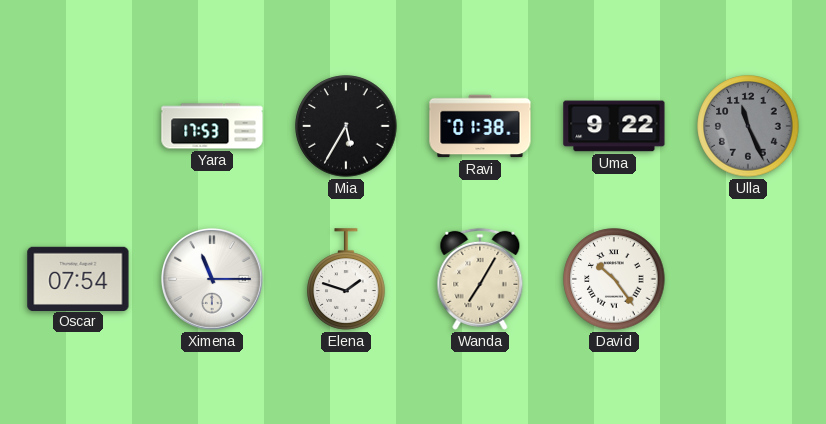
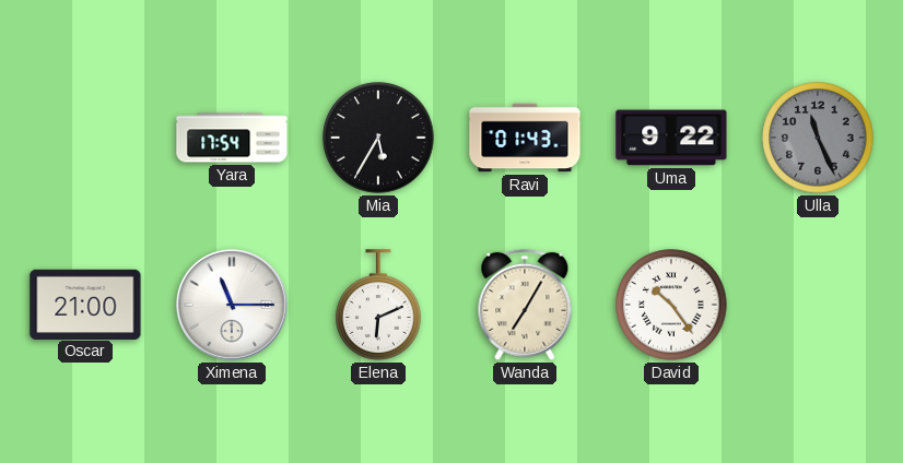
Yara: 17:53 -> 17:54
Ravi: 01:38 -> 01:43
Oscar: 07:54 -> 21:00
Elena: 1:48 -> 6:11
